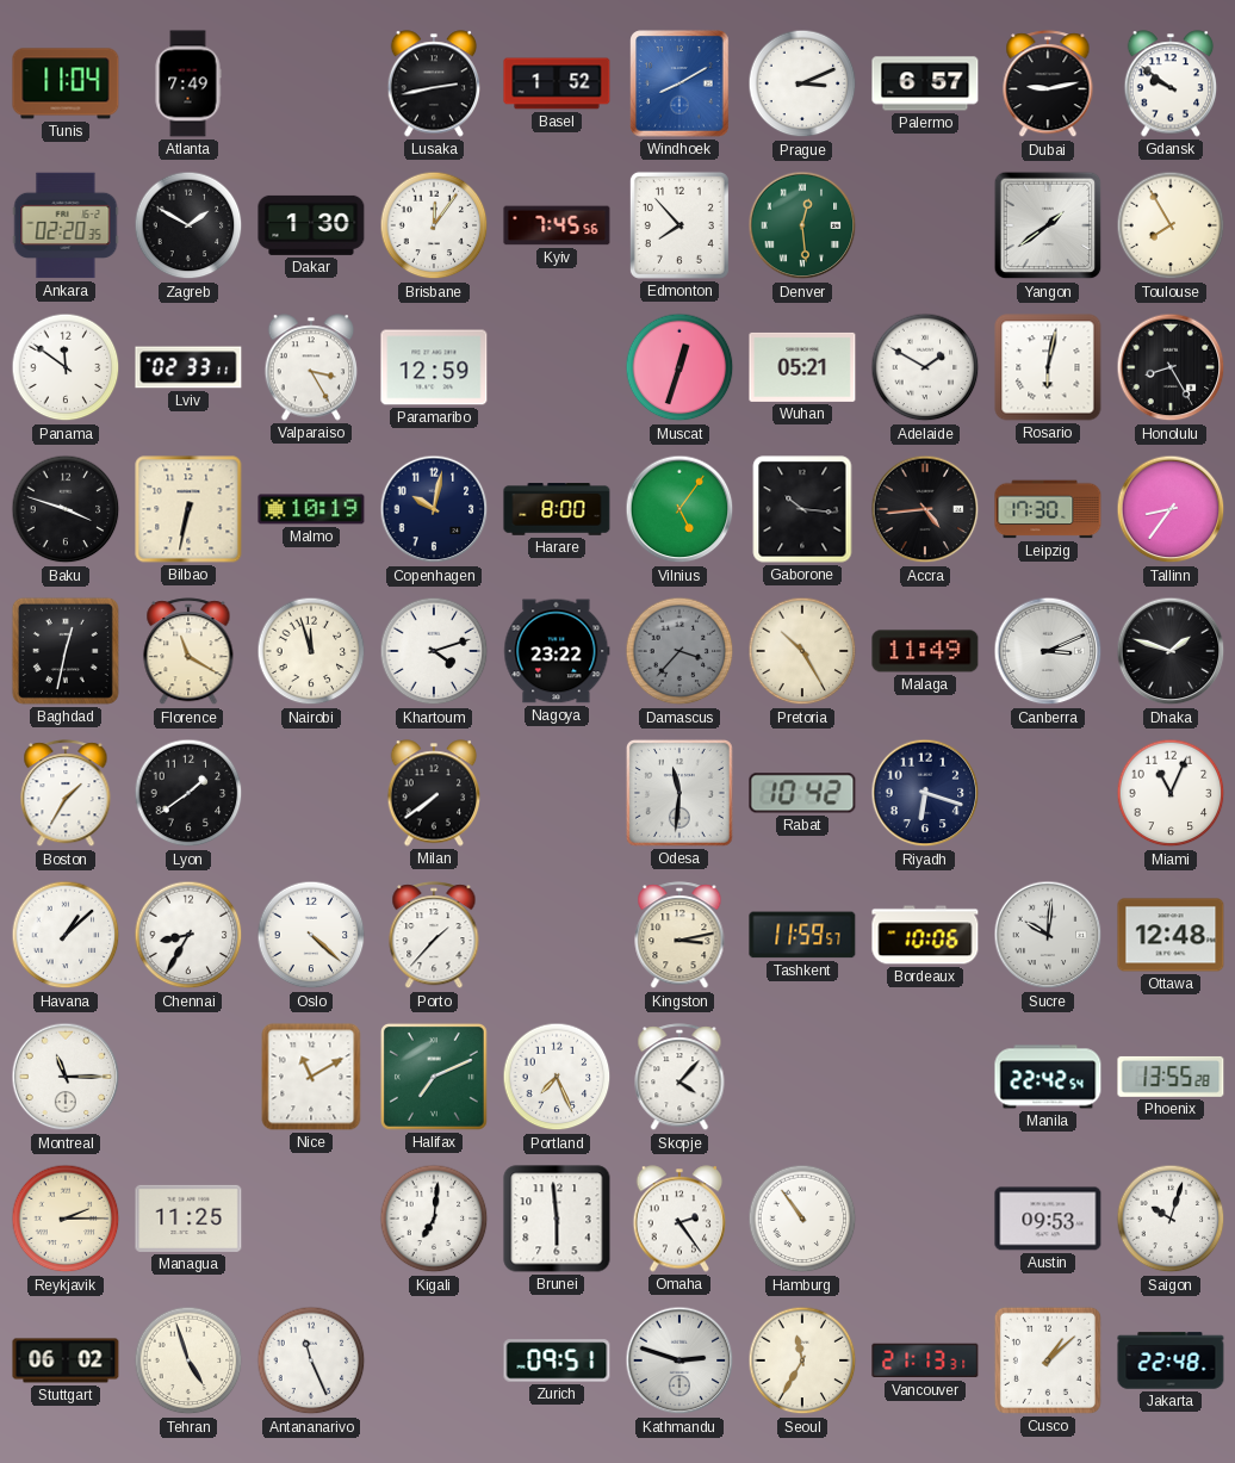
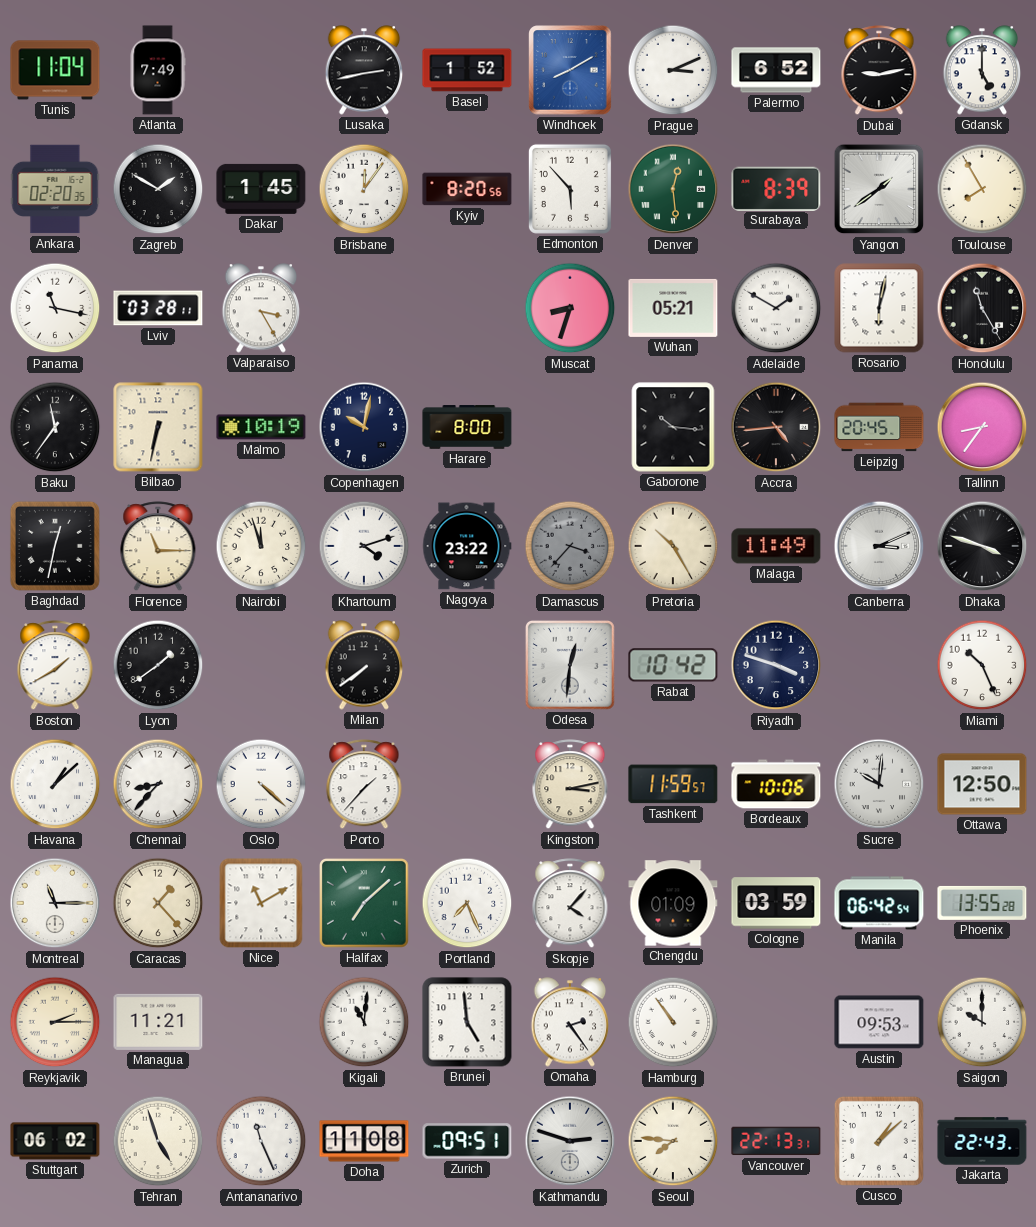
Palermo: 6:57 -> 6:52
Gdansk: 9:51 -> 5:00
Dakar: 1:30 -> 1:45
Kyiv: 7:45 -> 8:20
Edmonton: 7:53 -> 5:53
Surabaya: none -> 8:39
Panama: 11:51 -> 11:17
Lviv: 02:33 -> 03:28
Paramaribo: 12:59 -> none
Muscat: 12:33 -> 8:33
Honolulu: 8:25 -> 11:25
Baku: 3:48 -> 11:36
Vilnius: 5:06 -> none
Leipzig: 17:30 -> 20:45
Florence: 11:20 -> 11:15
Dhaka: 1:48 -> 3:48
Boston: 1:35 -> 1:40
Odesa: 11:31 -> 12:31
Riyadh: 6:18 -> 3:48
Miami: 11:04 -> 10:26
Chennai: 8:35 -> 8:37
Ottawa: 12:48 -> 12:50
Caracas: none -> 1:23
Halifax: 7:11 -> 7:08
Chengdu: none -> 01:09
Cologne: none -> 03:59
Manila: 22:42 -> 06:42
Managua: 11:25 -> 11:21
Kigali: 7:01 -> 11:01
Brunei: 5:59 -> 4:59
Saigon: 10:03 -> 10:00
Doha: none -> 11:08
Seoul: 11:35 -> 7:46
Vancouver: 21:13 -> 22:13
Jakarta: 22:48 -> 22:43
